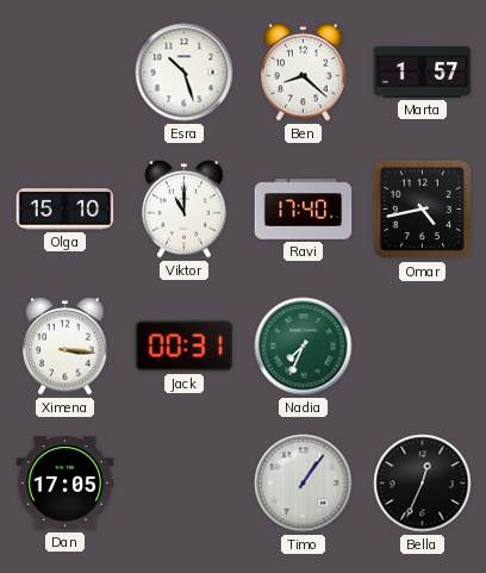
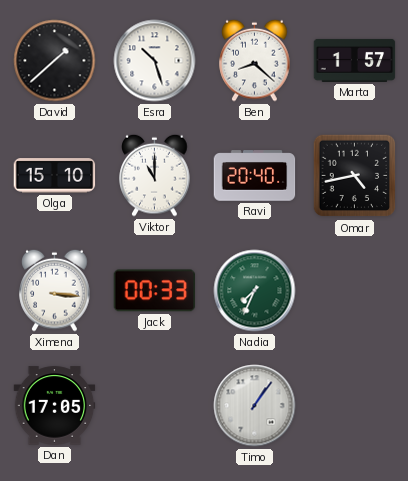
David: none -> 1:38
Ravi: 17:40 -> 20:40
Jack: 00:31 -> 00:33
Bella: 12:34 -> none
